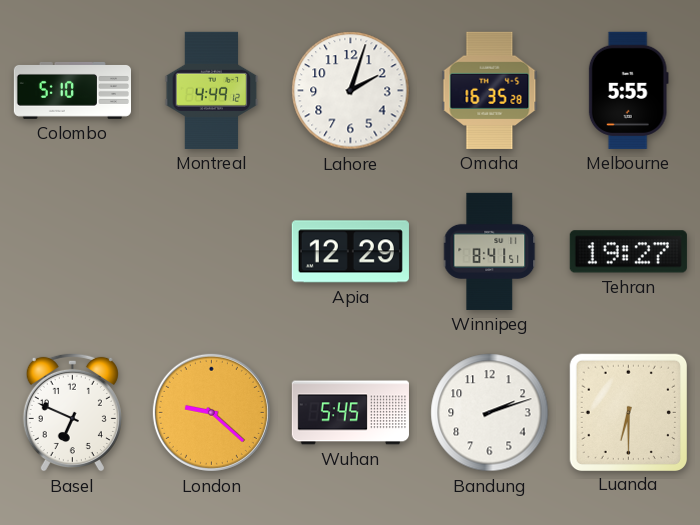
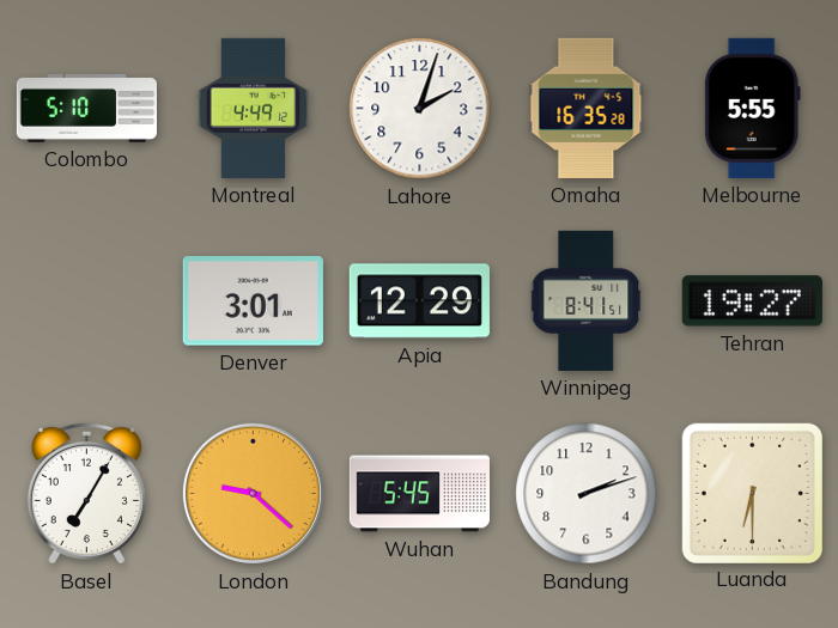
Denver: none -> 3:01
Basel: 6:49 -> 7:05
